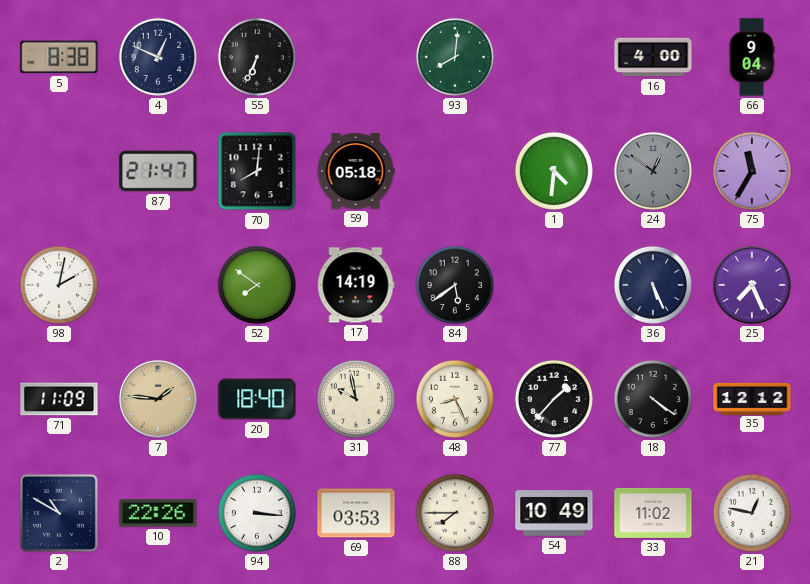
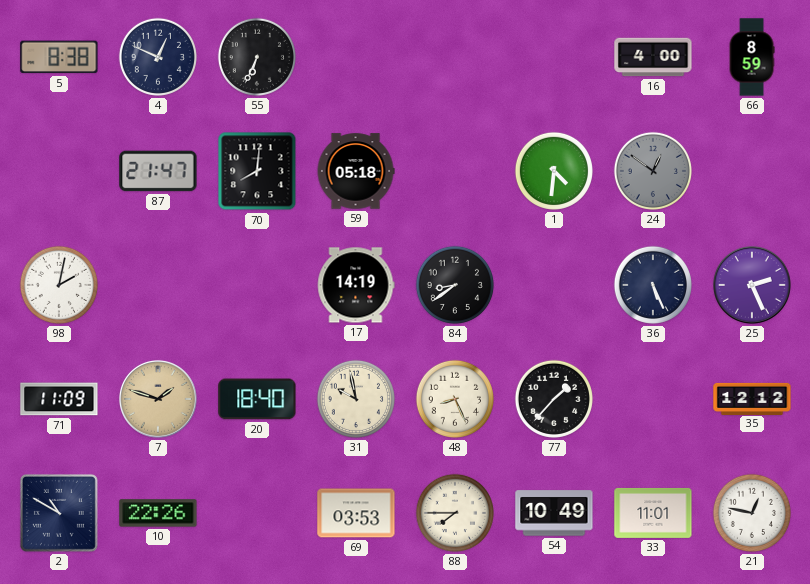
93: 8:01 -> none
66: 9:04 -> 8:59
75: 11:35 -> none
52: 7:51 -> none
84: 5:39 -> 8:39
25: 7:26 -> 2:26
7: 1:46 -> 1:48
18: 4:21 -> none
94: 3:16 -> none
33: 11:02 -> 11:01
